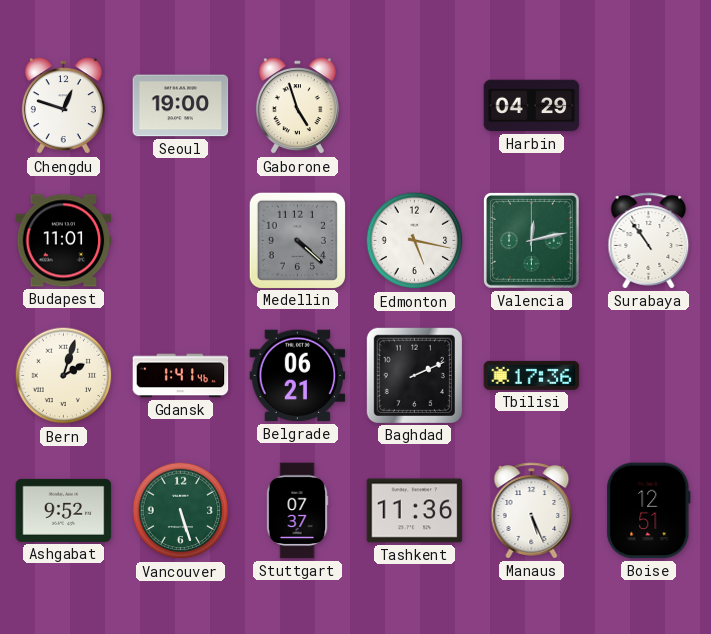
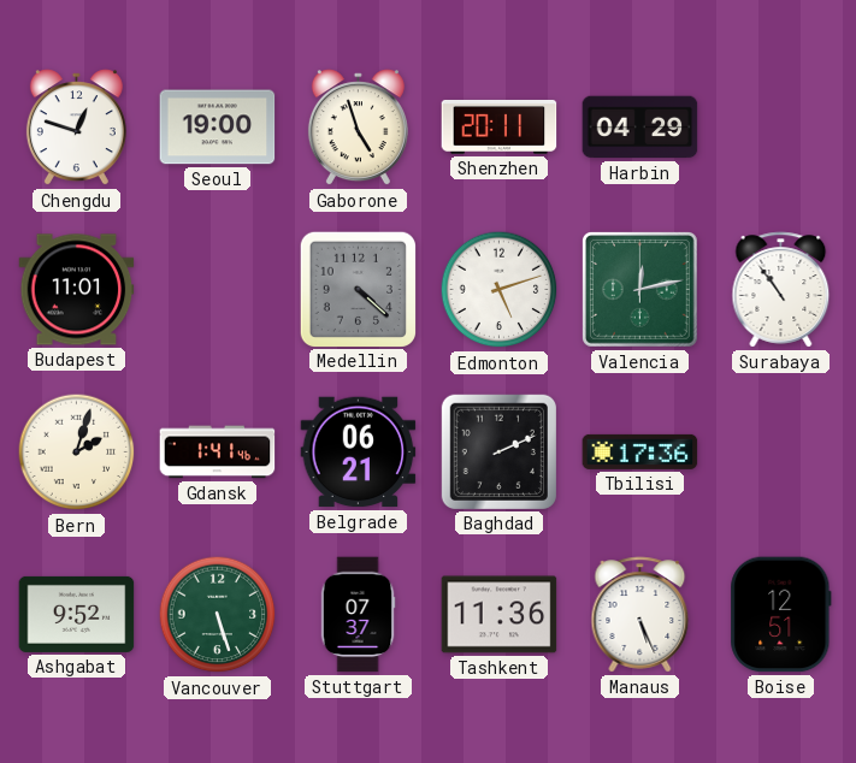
Shenzhen: none -> 20:11
Edmonton: 5:17 -> 5:12
